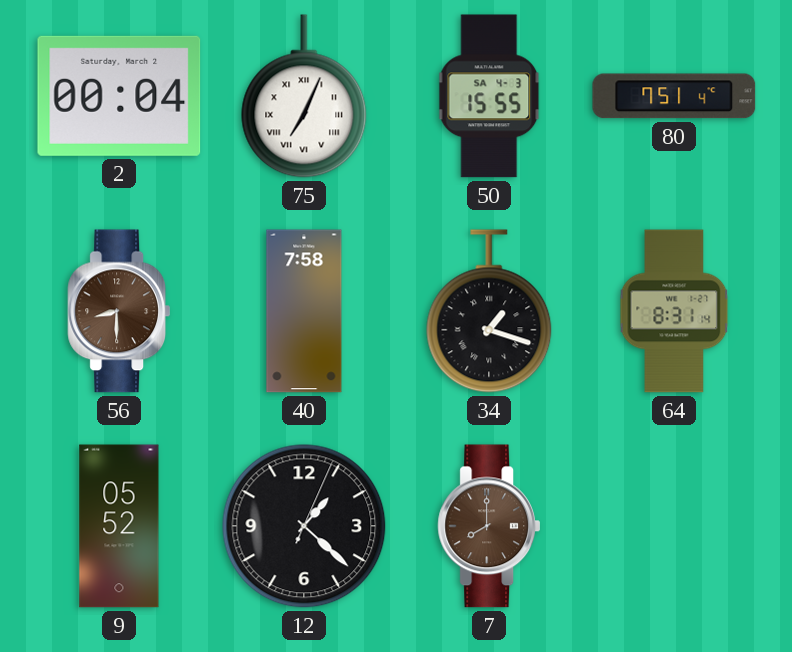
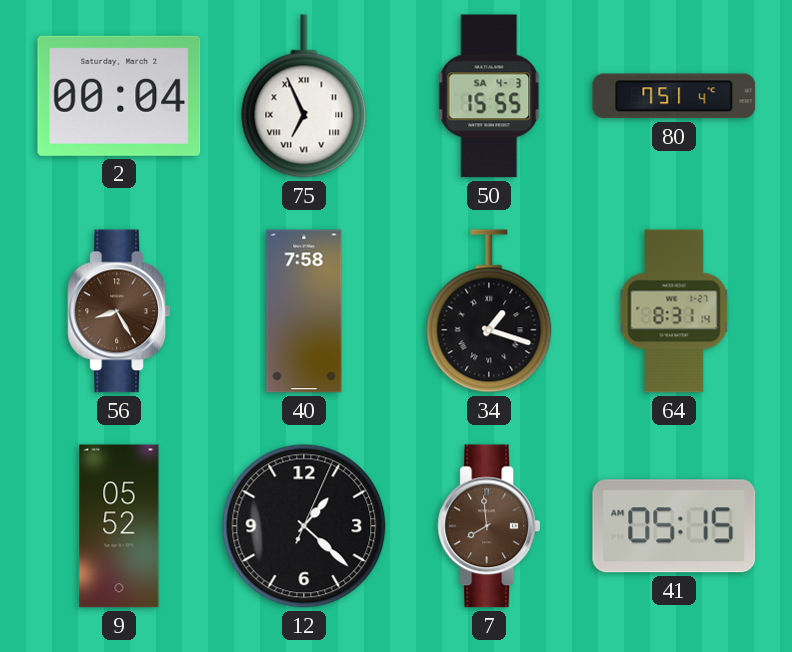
75: 7:04 -> 6:56
56: 8:30 -> 8:25
7: 8:00 -> 7:59
41: none -> 05:15
